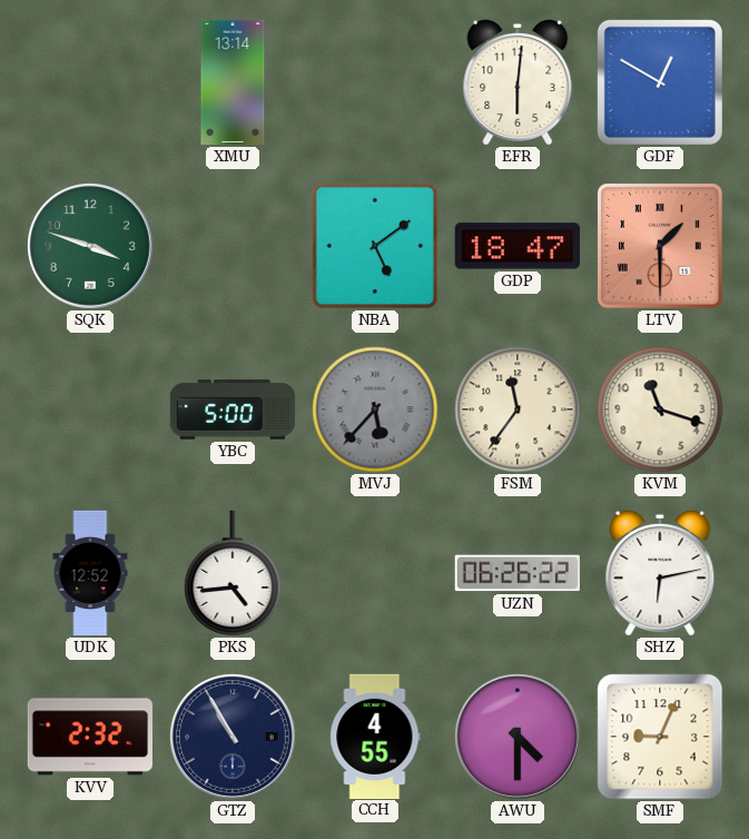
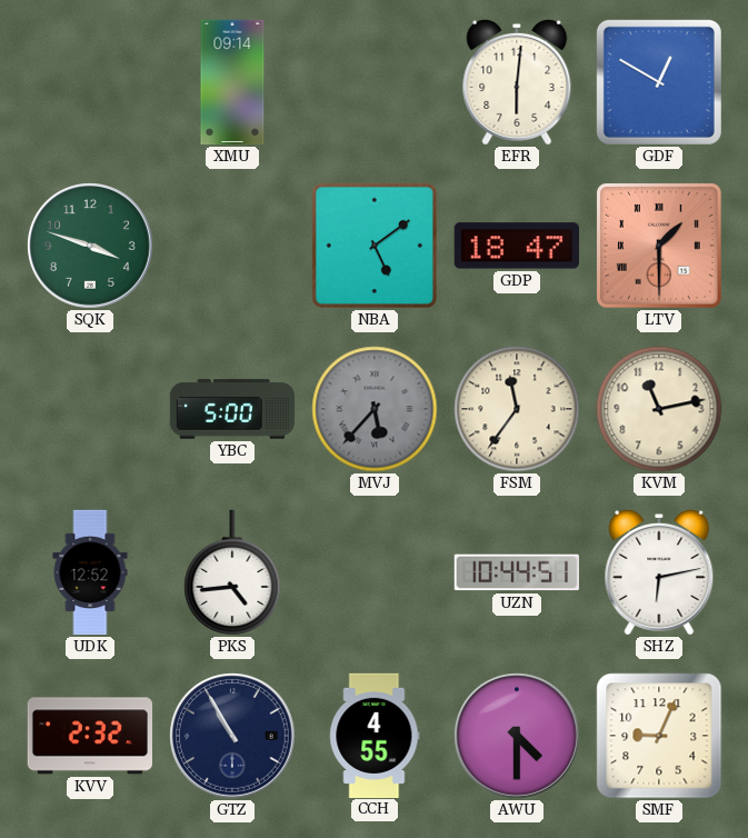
XMU: 13:14 -> 09:14
KVM: 11:18 -> 11:13
UZN: 06:26 -> 10:44
